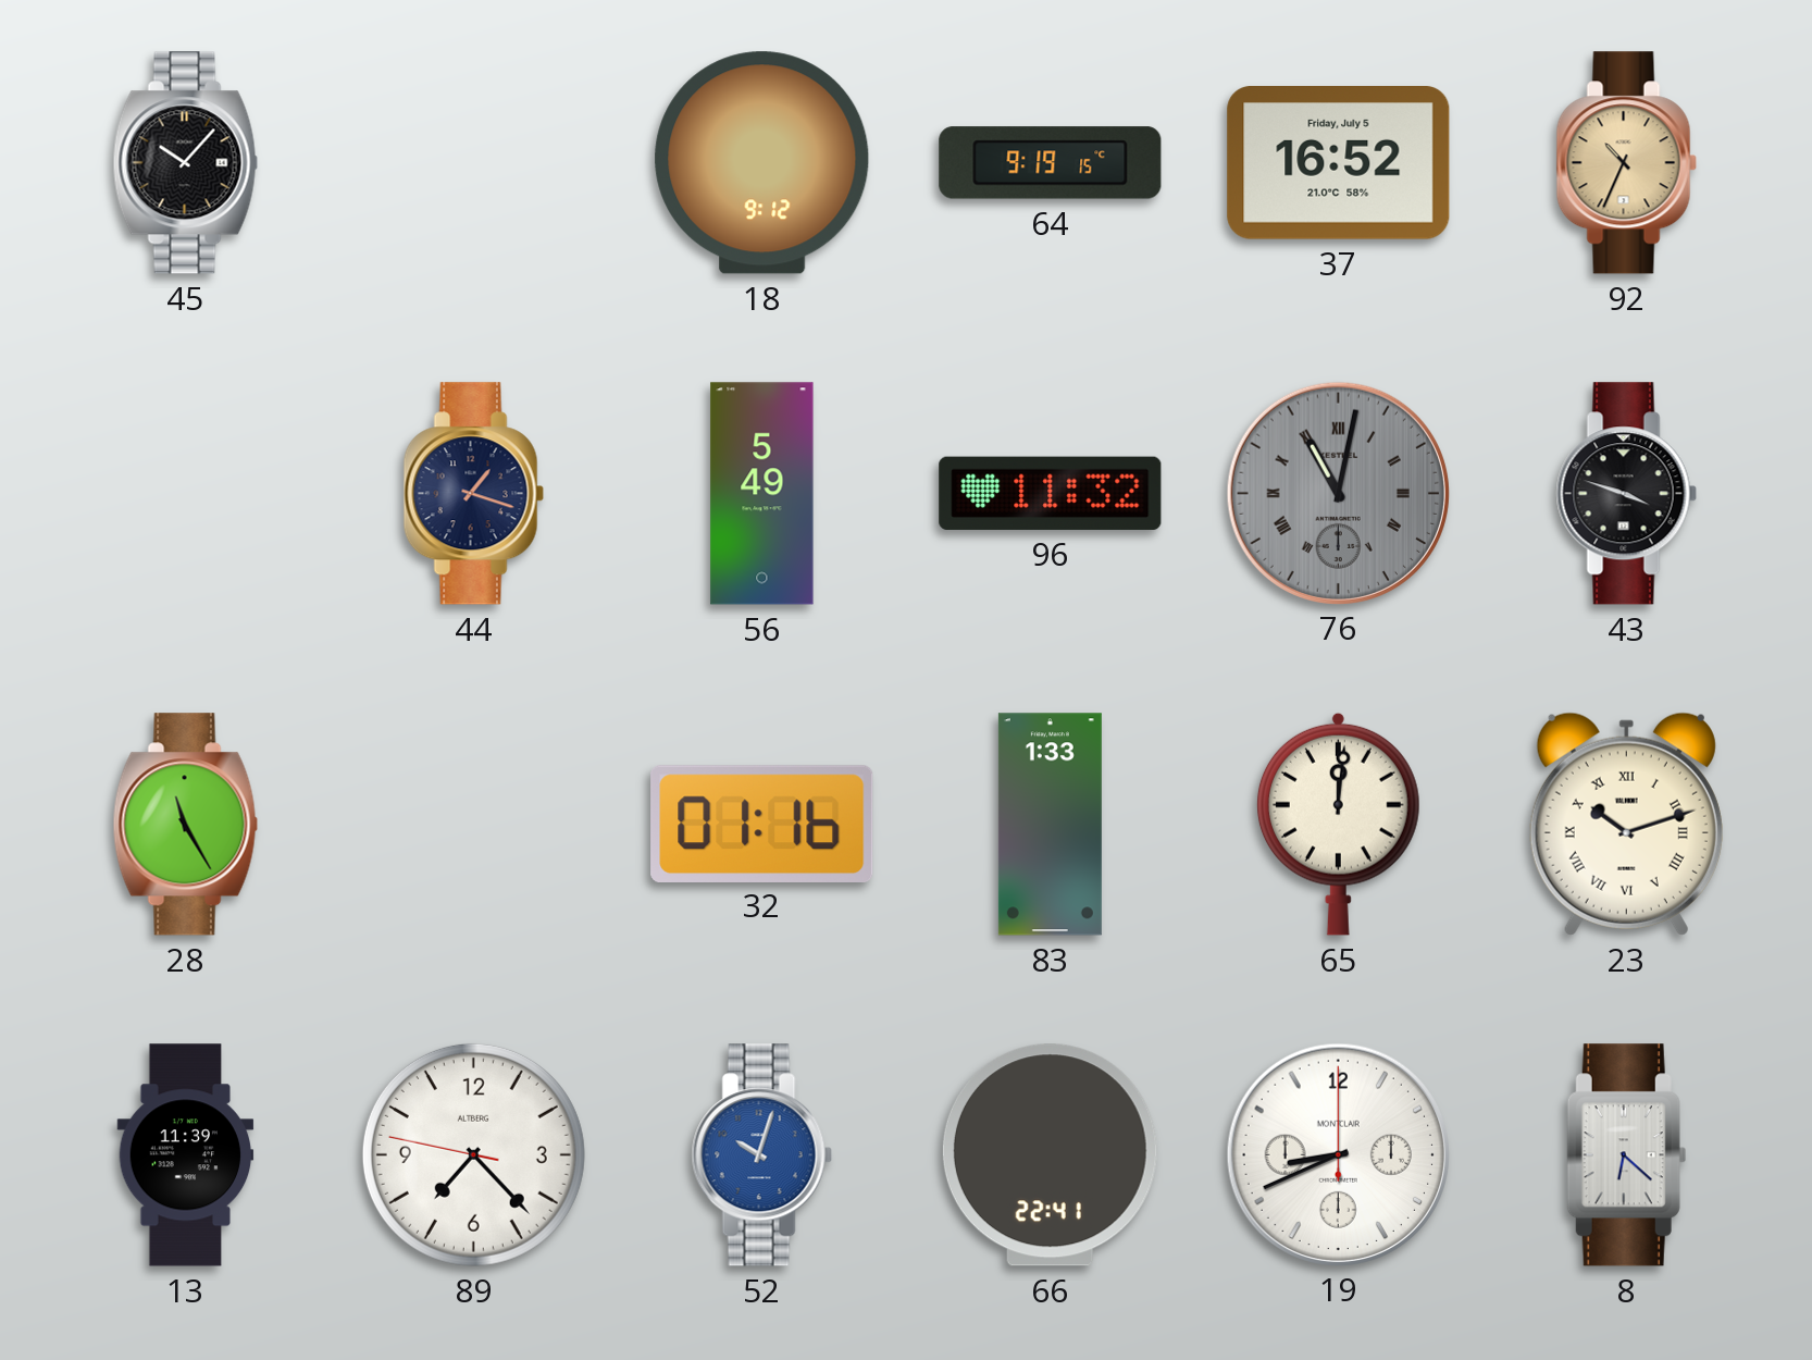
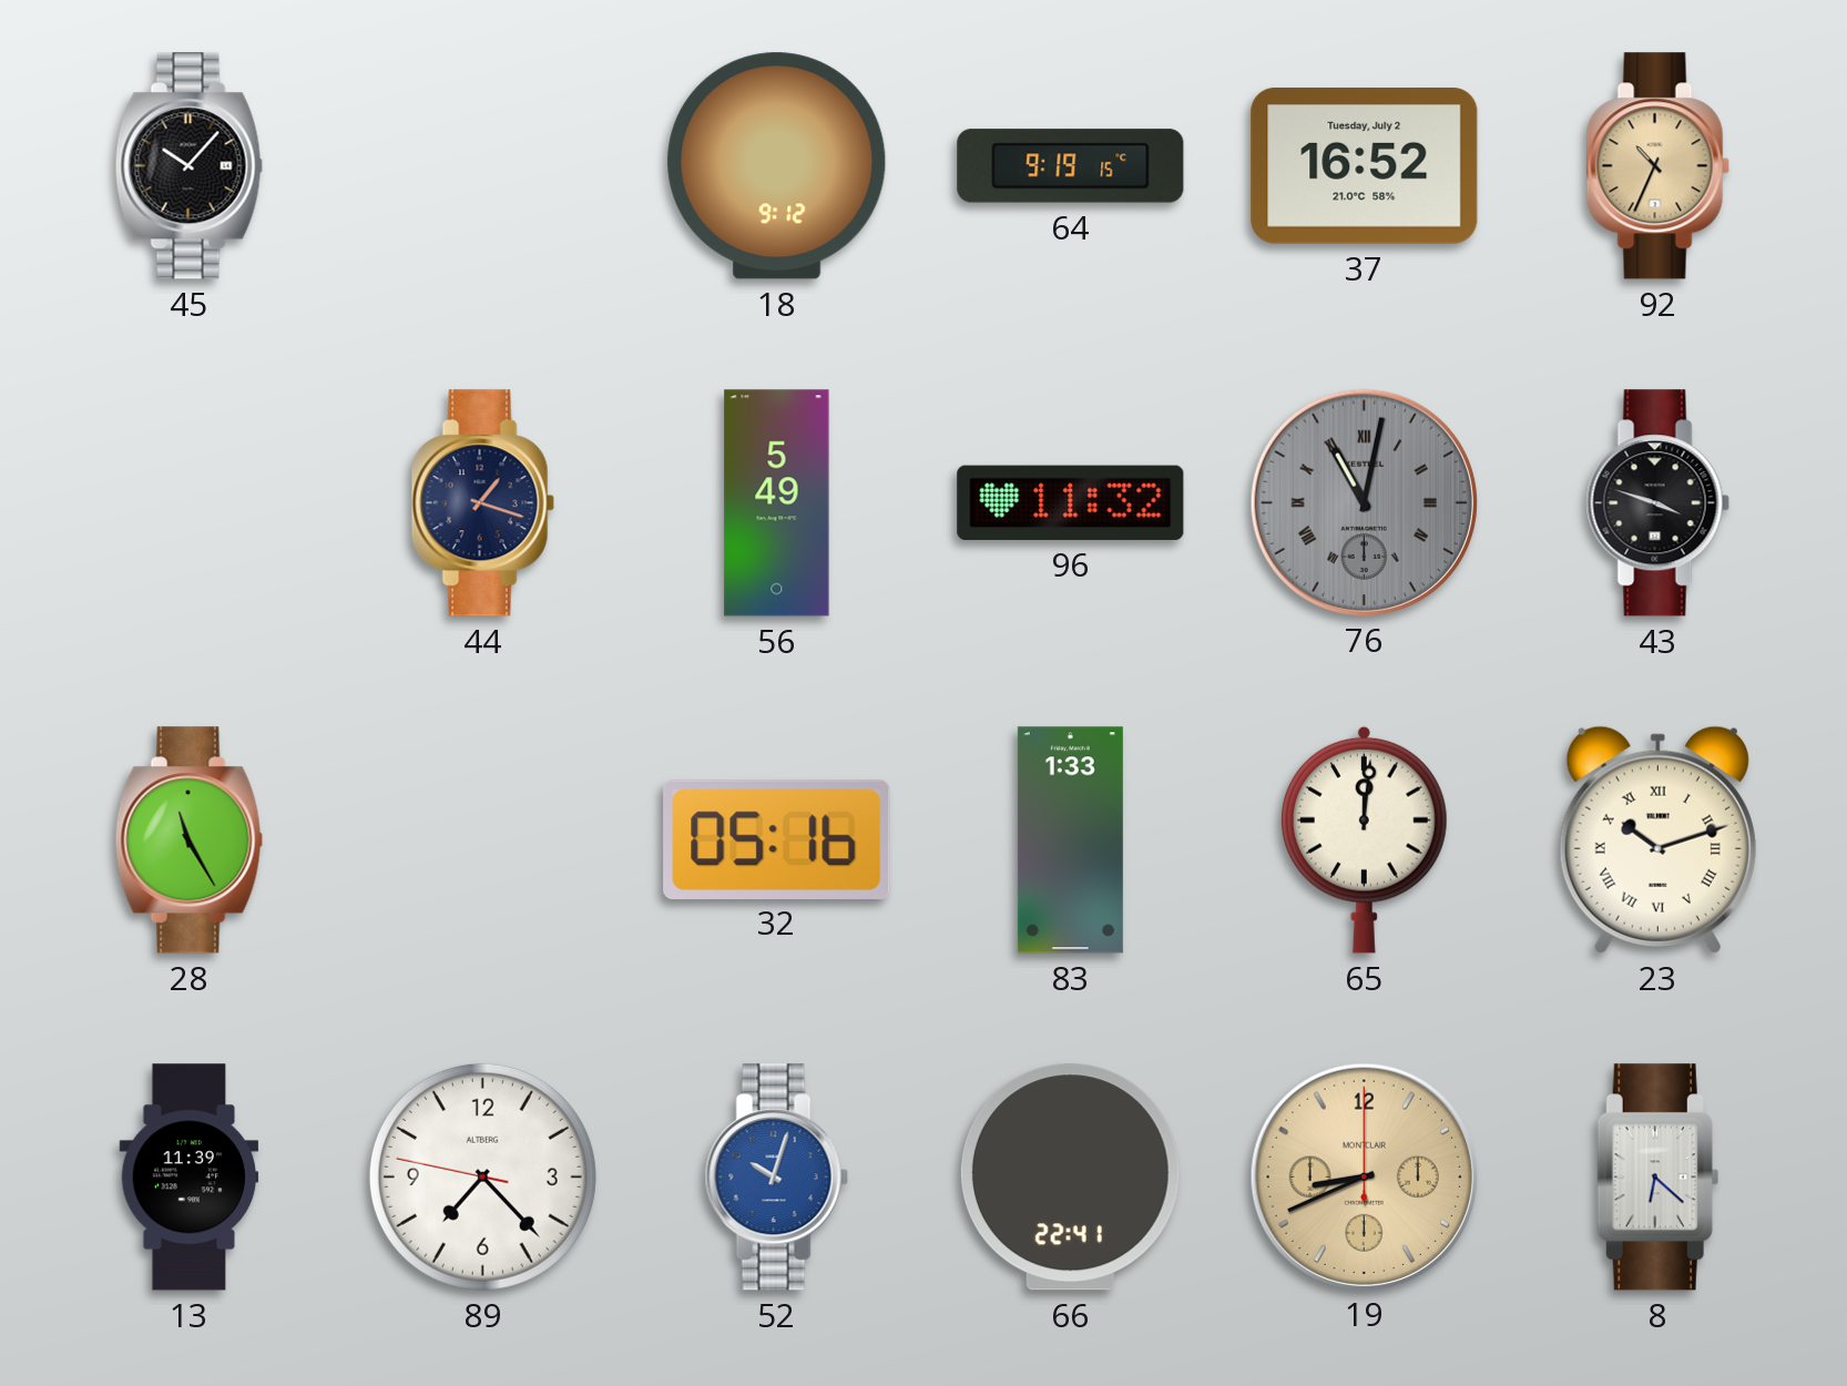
37 date: Friday, July 5 -> Tuesday, July 2
32: 01:16 -> 05:16
19 dial: white -> champagne
